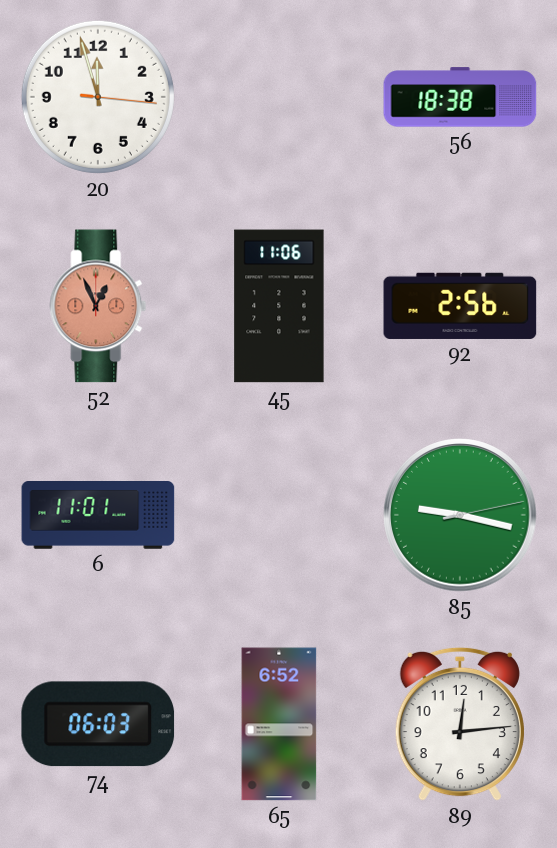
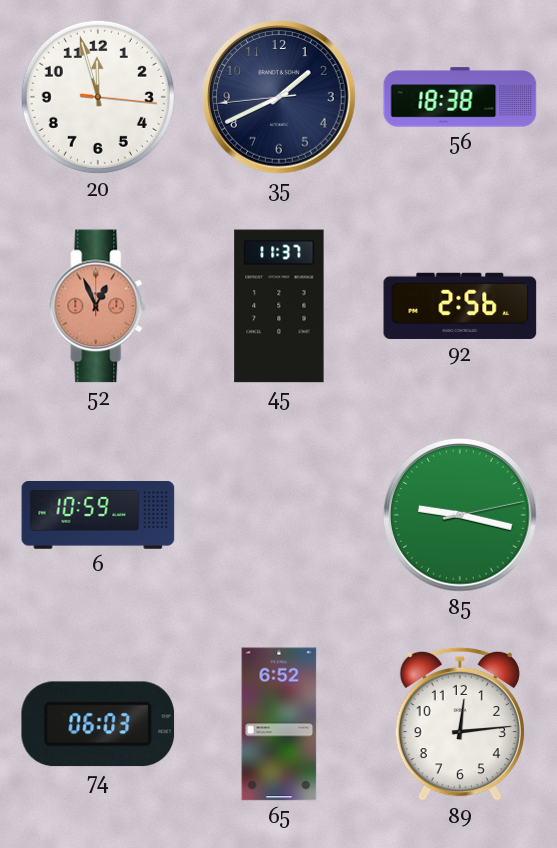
35: none -> 1:40
45: 11:06 -> 11:37
6: 11:01 -> 10:59
